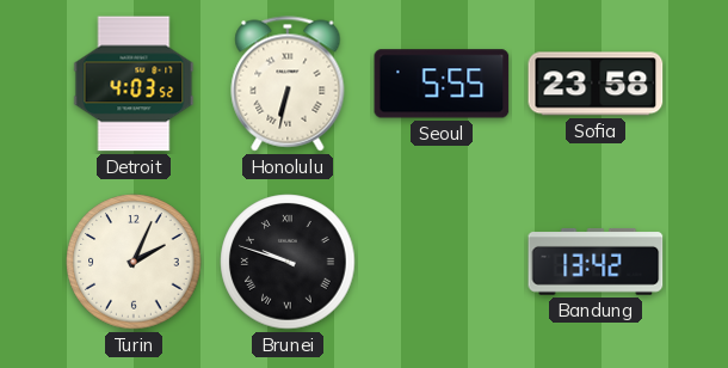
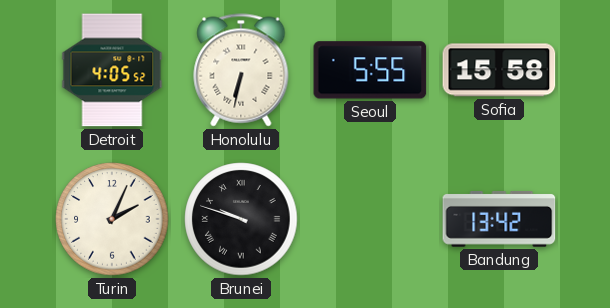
Detroit: 4:03 -> 4:05
Sofia: 23:58 -> 15:58
